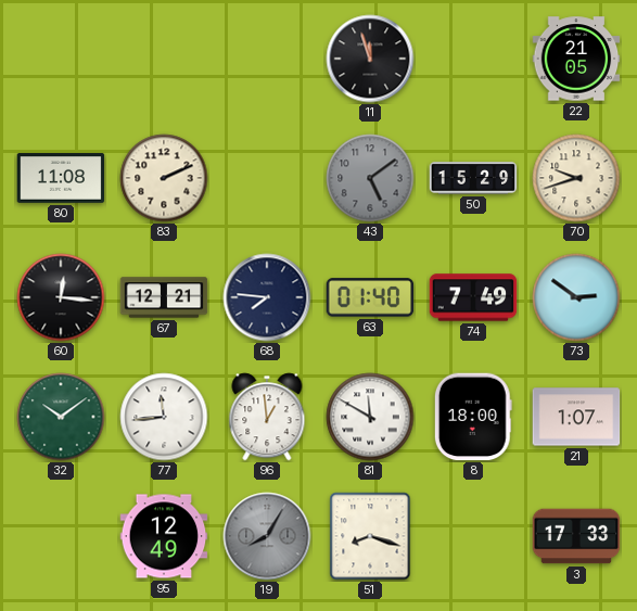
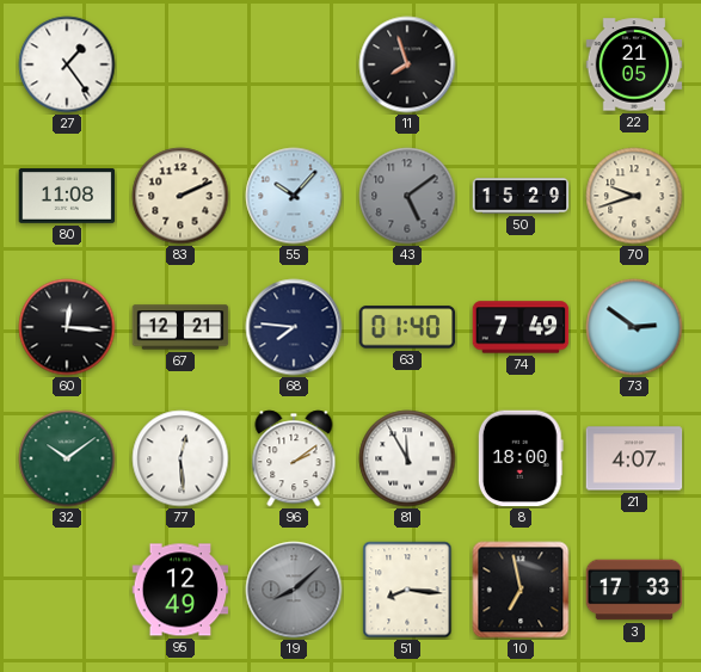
27: none -> 1:24
11: 11:57 -> 7:57
55: none -> 10:07
77: 11:44 -> 12:29
96: 12:59 -> 2:09
81: 11:50 -> 11:55
21: 1:07 -> 4:07
19: 8:05 -> 8:08
51: 8:18 -> 8:16
10: none -> 6:58
